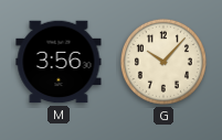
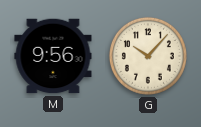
M: 3:56 -> 9:56
